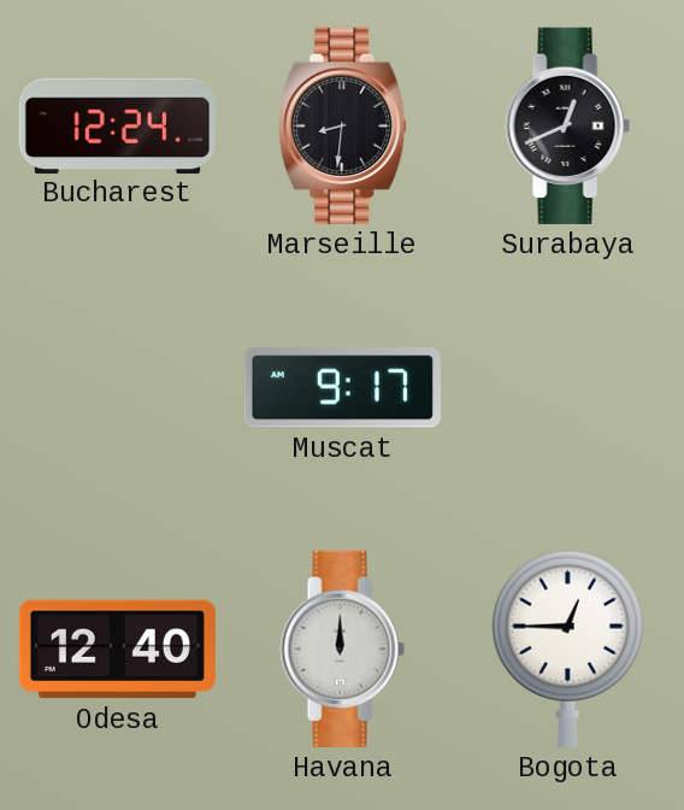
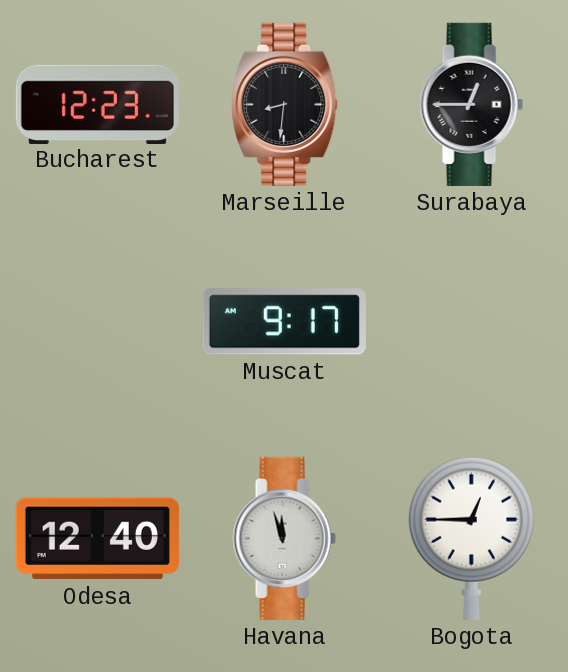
Bucharest: 12:24 -> 12:23
Surabaya: 12:41 -> 12:45
Havana: 12:00 -> 11:57
